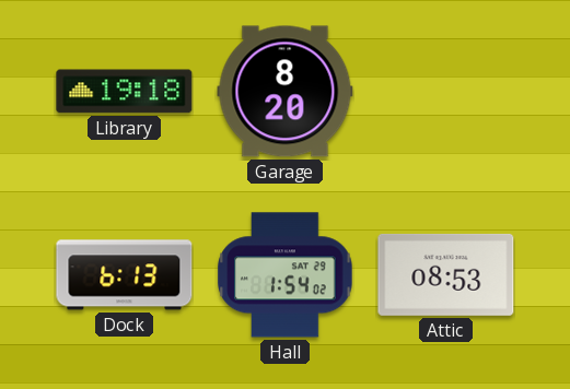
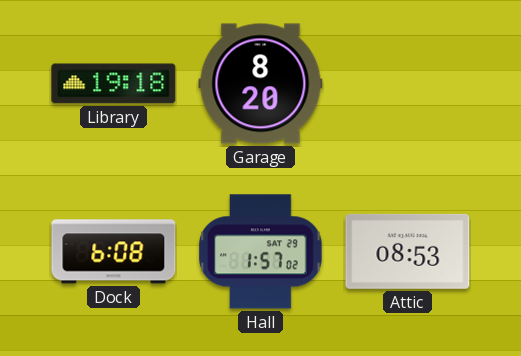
Dock: 6:13 -> 6:08
Hall: 1:54 -> 1:57
